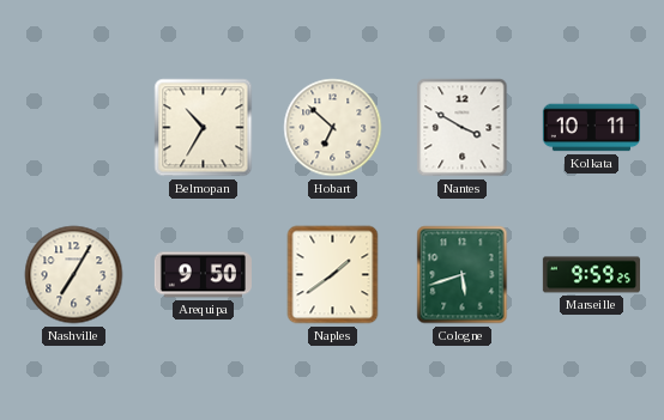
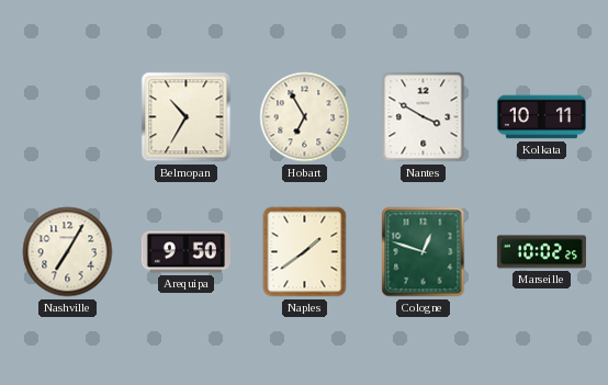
Hobart: 6:52 -> 6:55
Cologne: 5:42 -> 12:48
Marseille: 9:59 -> 10:02
